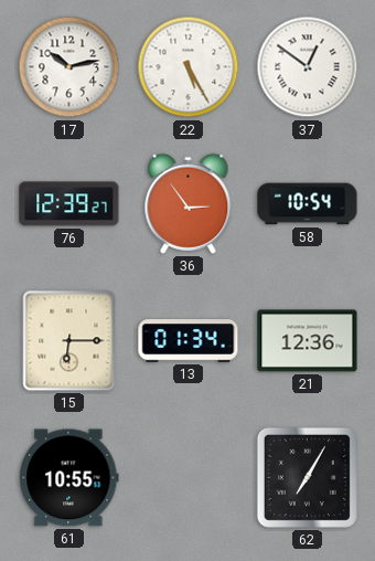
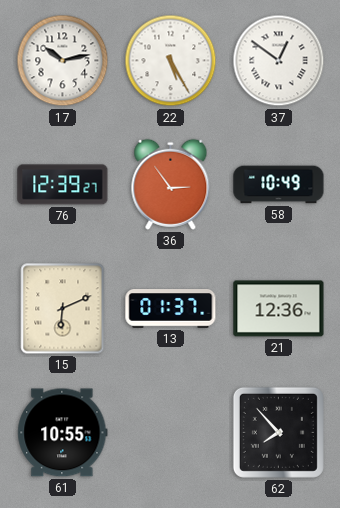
58: 10:54 -> 10:49
15: 6:15 -> 6:11
13: 01:34 -> 01:37
62: 7:05 -> 7:53
